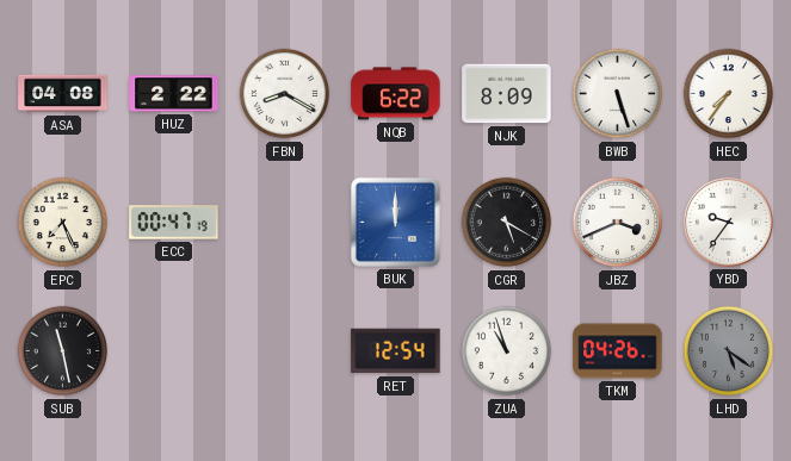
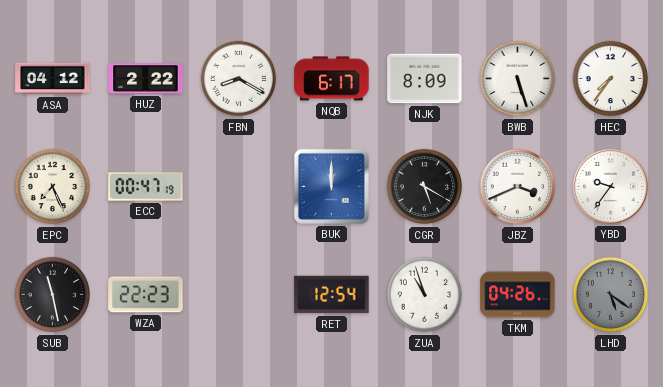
ASA: 04:08 -> 04:12
NQB: 6:22 -> 6:17
WZA: none -> 22:23
